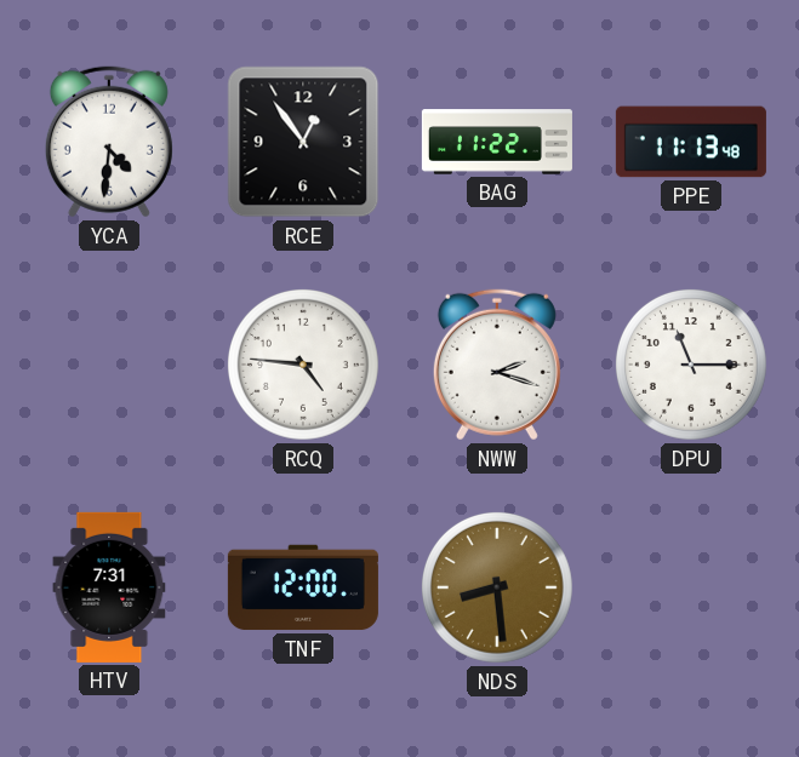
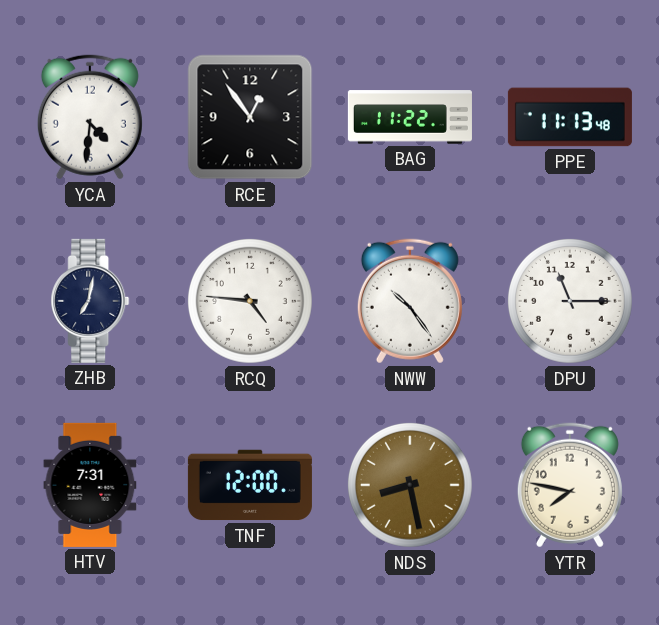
ZHB: none -> 7:02
NWW: 2:18 -> 10:24
NDS: 8:29 -> 8:28
YTR: none -> 7:47
